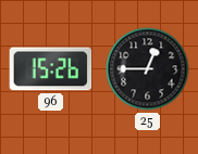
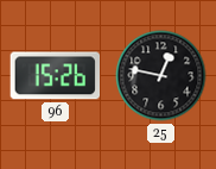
25: 12:45 -> 12:47
